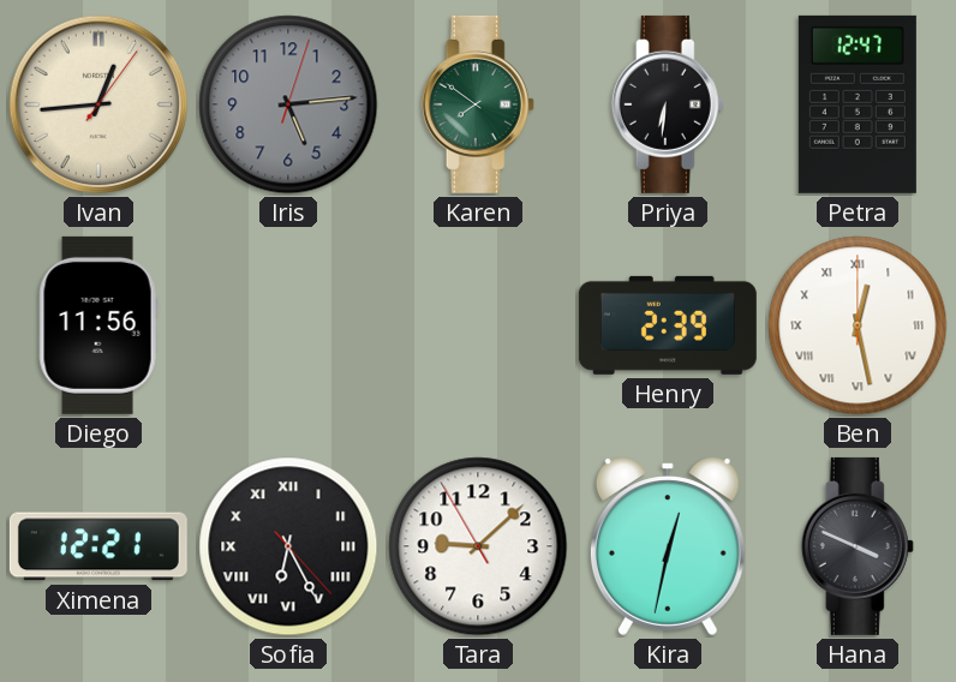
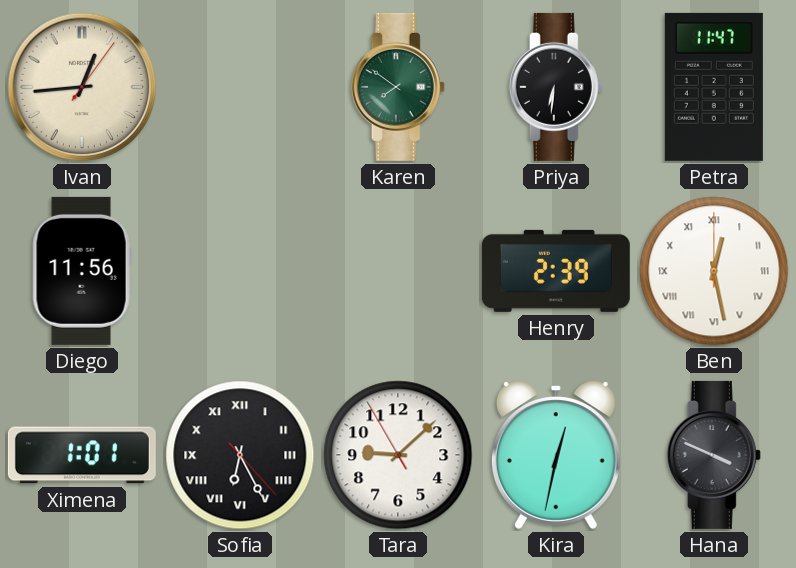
Iris: 5:14 -> none
Petra: 12:47 -> 11:47
Ximena: 12:21 -> 1:01
